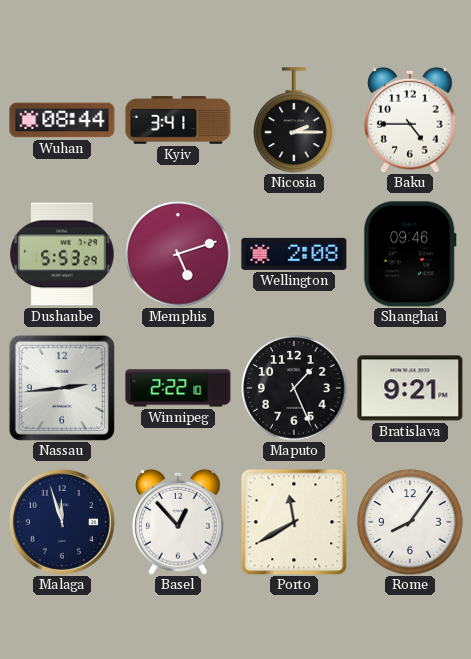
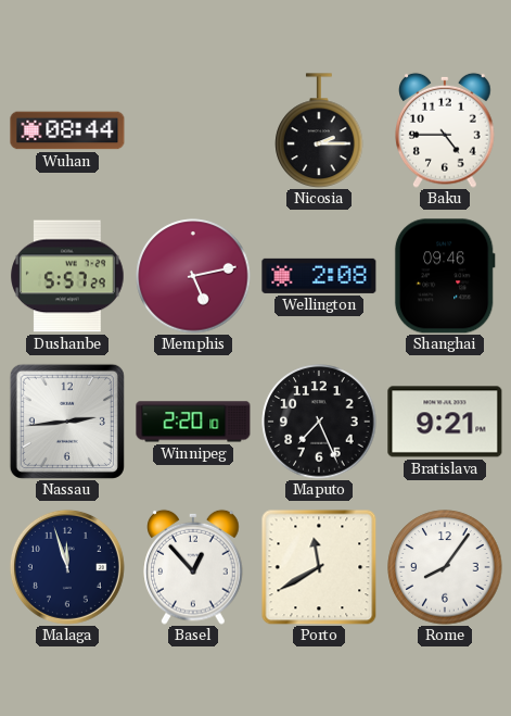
Kyiv: 3:41 -> none
Dushanbe: 5:53 -> 5:57
Memphis: 5:12 -> 5:13
Winnipeg: 2:22 -> 2:20
Maputo: 1:26 -> 7:26
